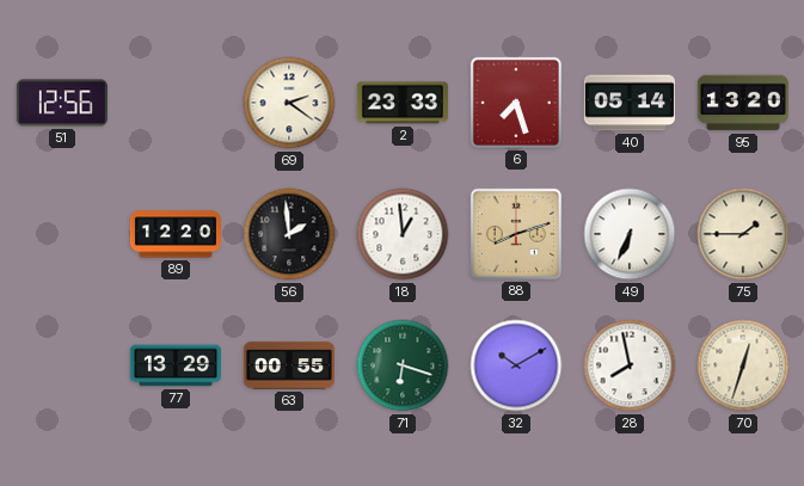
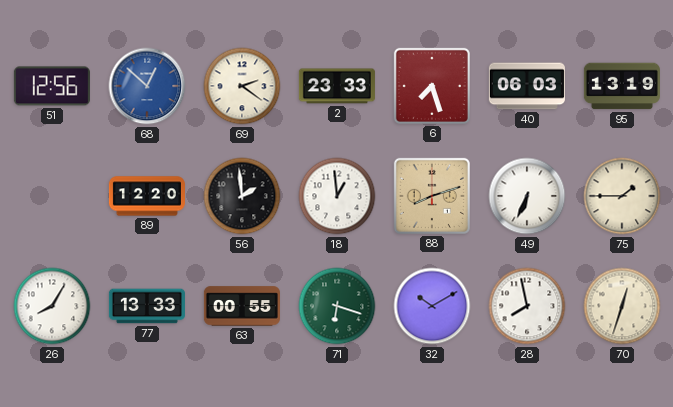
68: none -> 12:52
40: 05:14 -> 06:03
95: 13:20 -> 13:19
26: none -> 8:05
77: 13:29 -> 13:33
